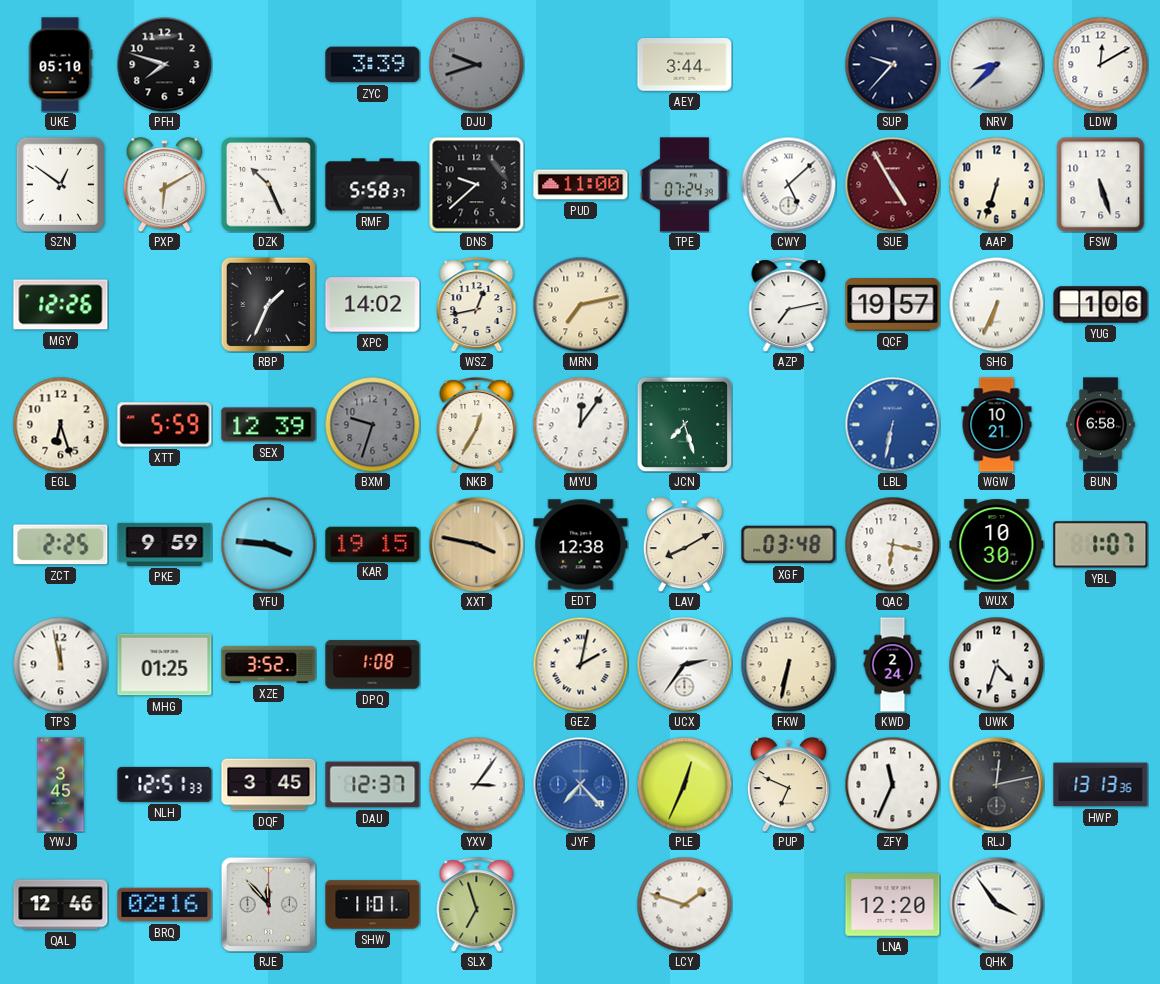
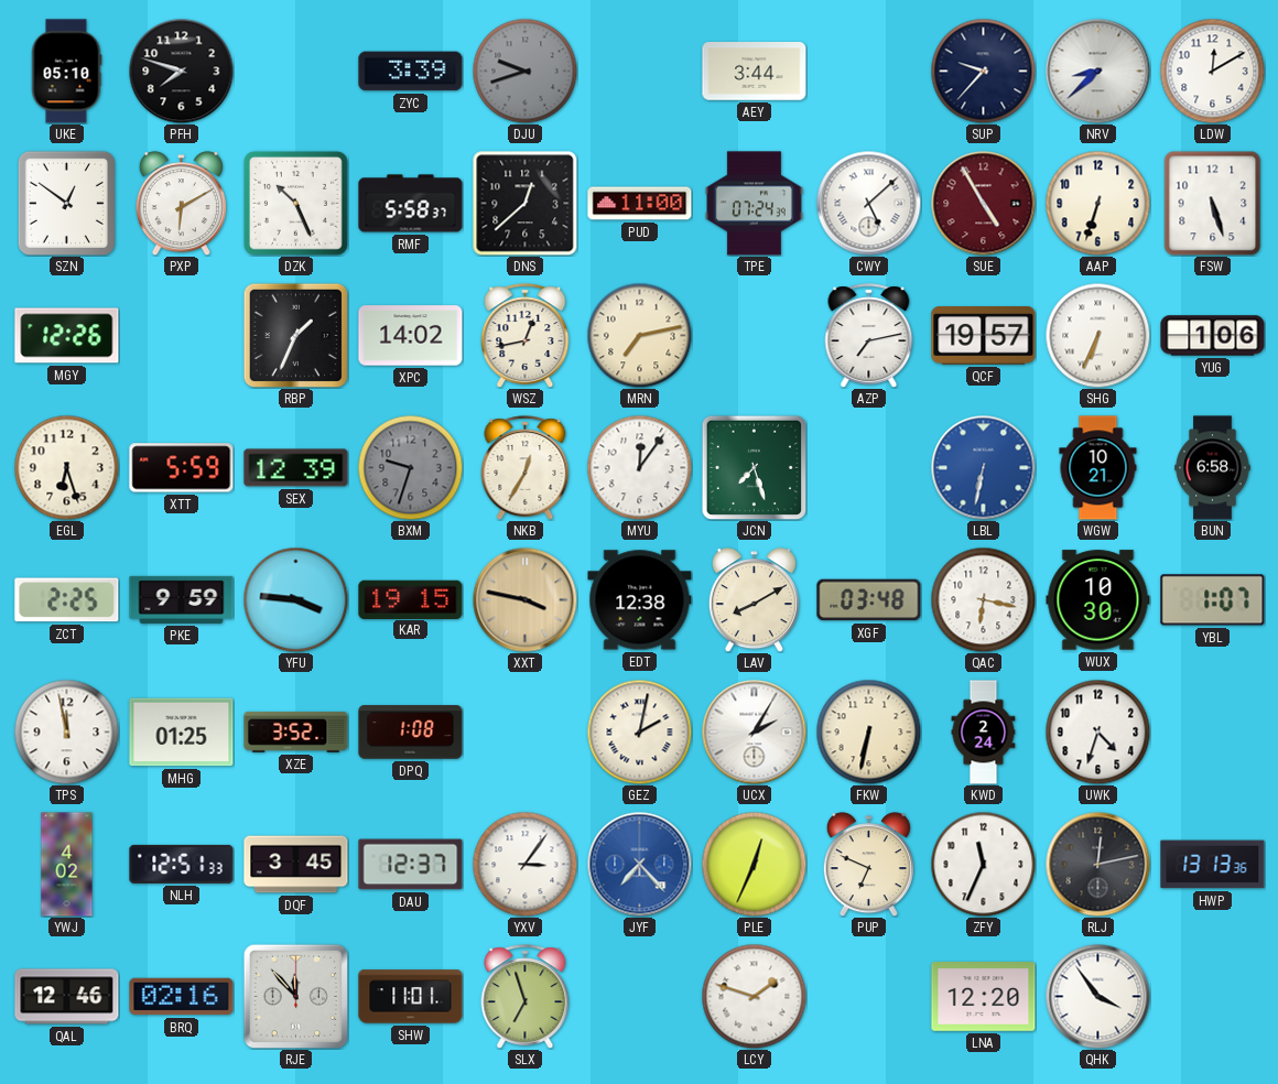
DNS: 9:38 -> 12:38
UCX: 2:36 -> 2:05
YWJ: 3:45 -> 4:02
